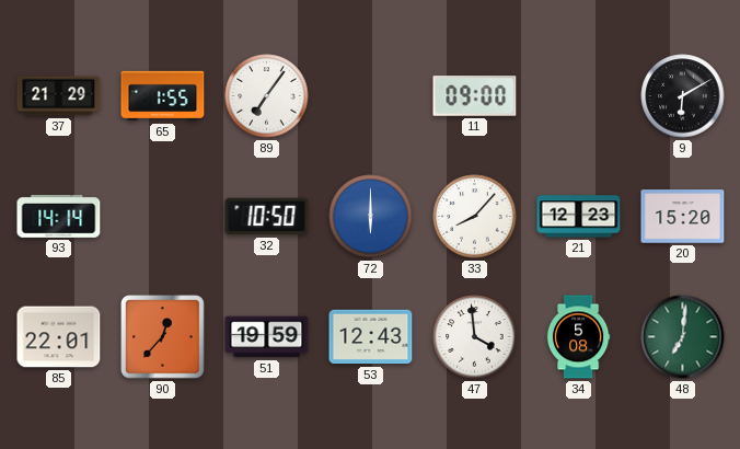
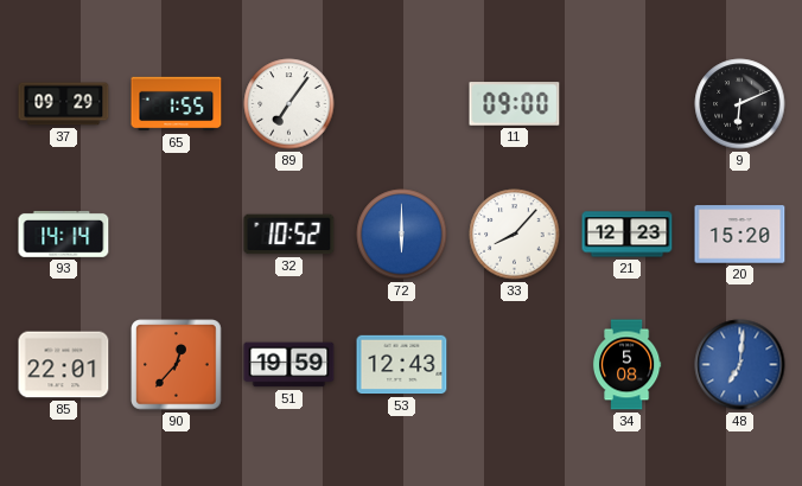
37: 21:29 -> 09:29
9: 6:10 -> 6:11
32: 10:50 -> 10:52
47: 3:59 -> none
48 dial: green -> blue
